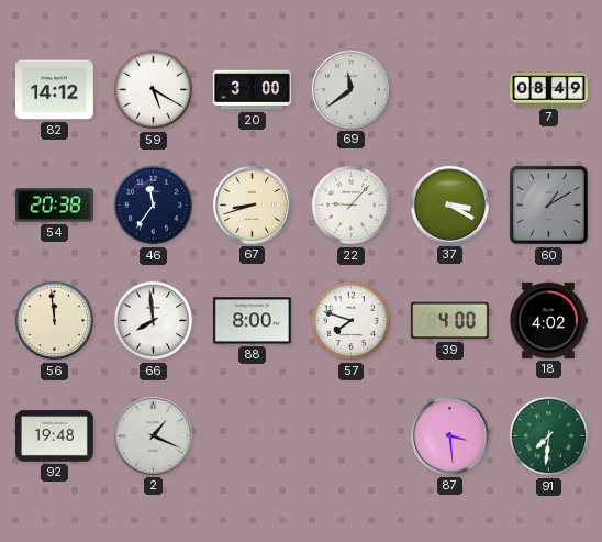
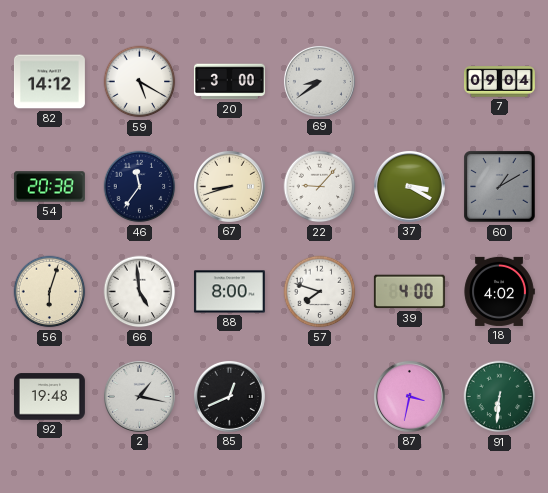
69: 11:39 -> 8:39
7: 08:49 -> 09:04
56: 11:59 -> 6:03
66: 7:59 -> 4:59
2: 1:19 -> 1:17
85: none -> 12:41
87: 3:29 -> 3:32
91: 7:31 -> 6:31
